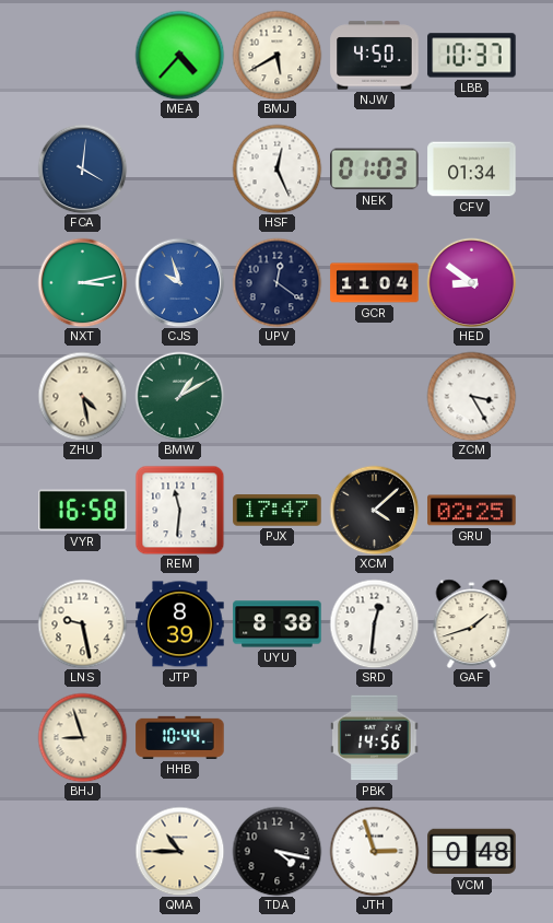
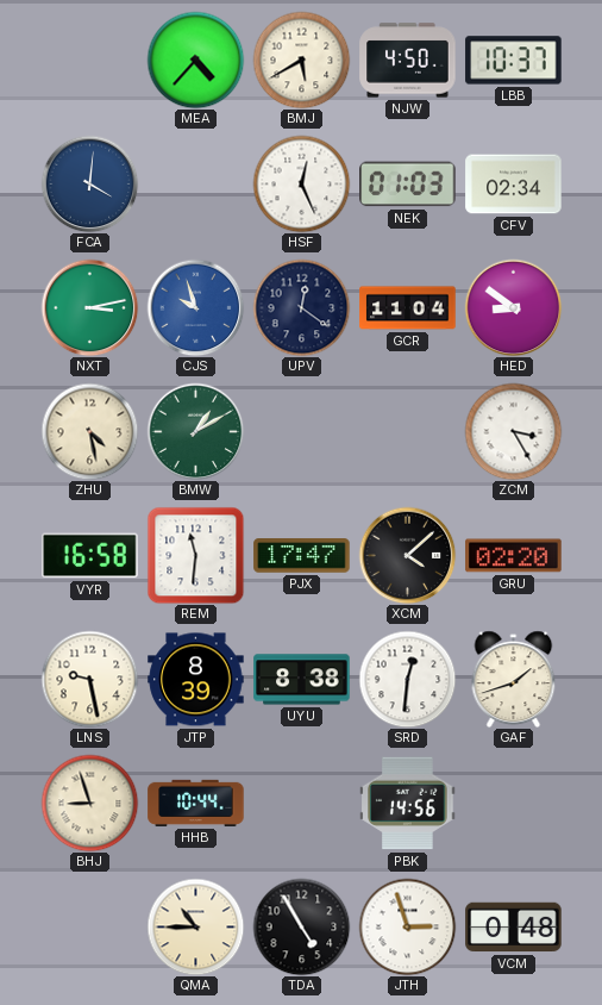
CFV: 01:34 -> 02:34
GRU: 02:25 -> 02:20
TDA: 4:17 -> 4:55
